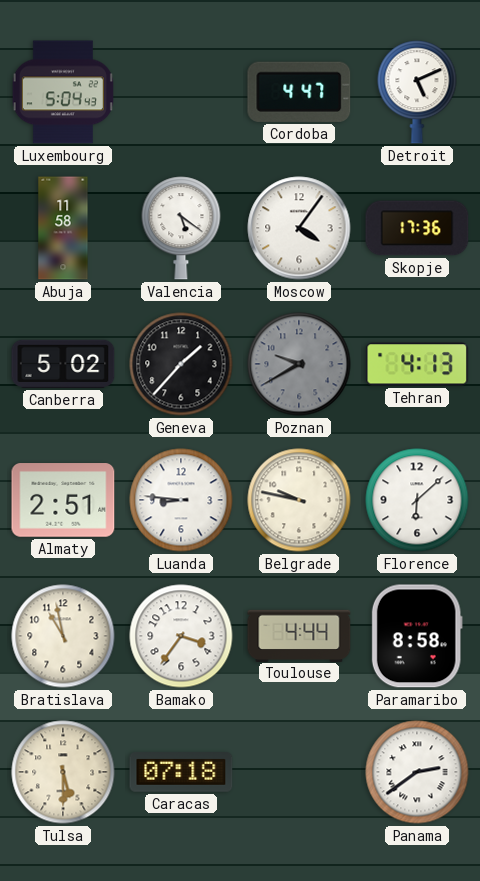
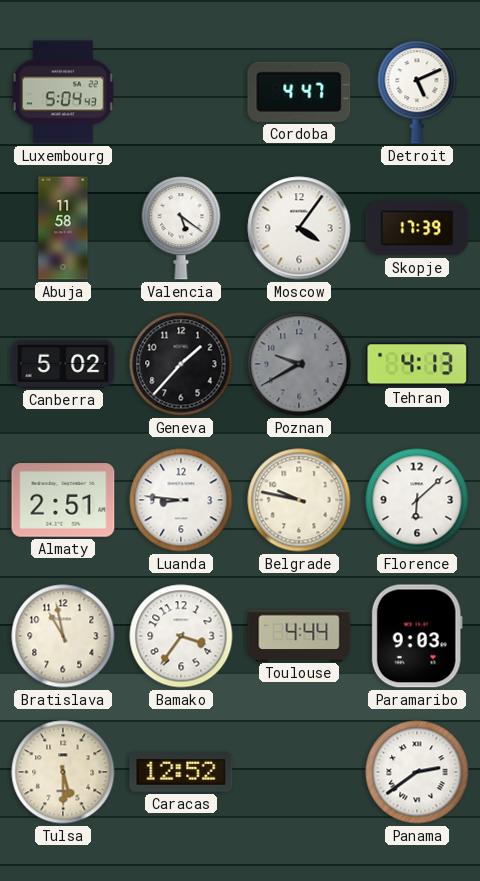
Skopje: 17:36 -> 17:39
Paramaribo: 8:58 -> 9:03
Caracas: 07:18 -> 12:52
